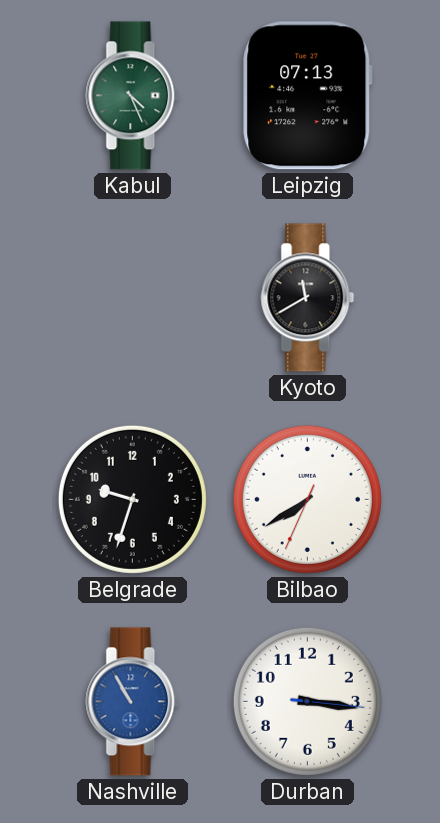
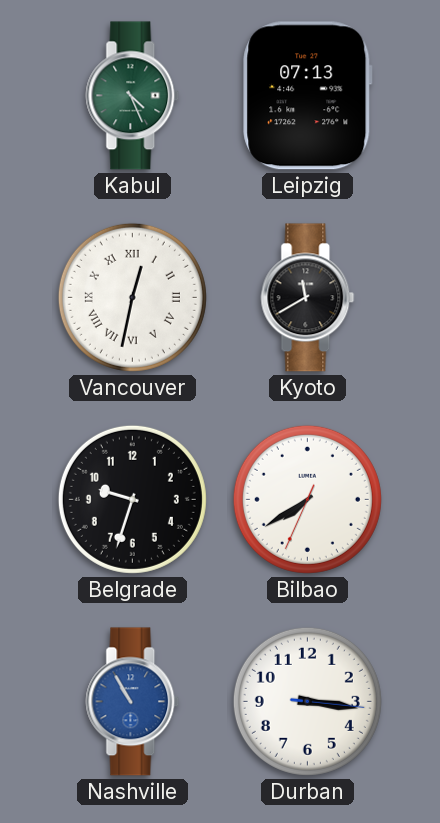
Vancouver: none -> 12:32
